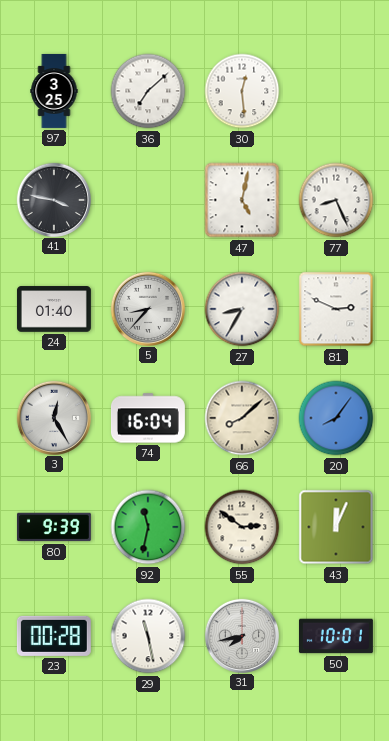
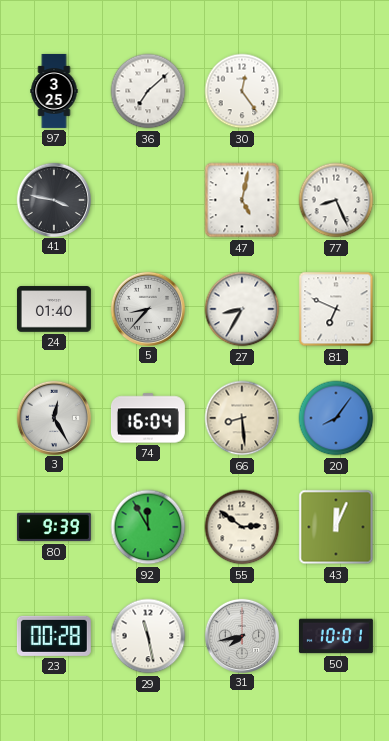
30: 12:29 -> 12:24
81: 2:49 -> 6:49
66: 8:08 -> 8:29
92: 11:32 -> 11:55
